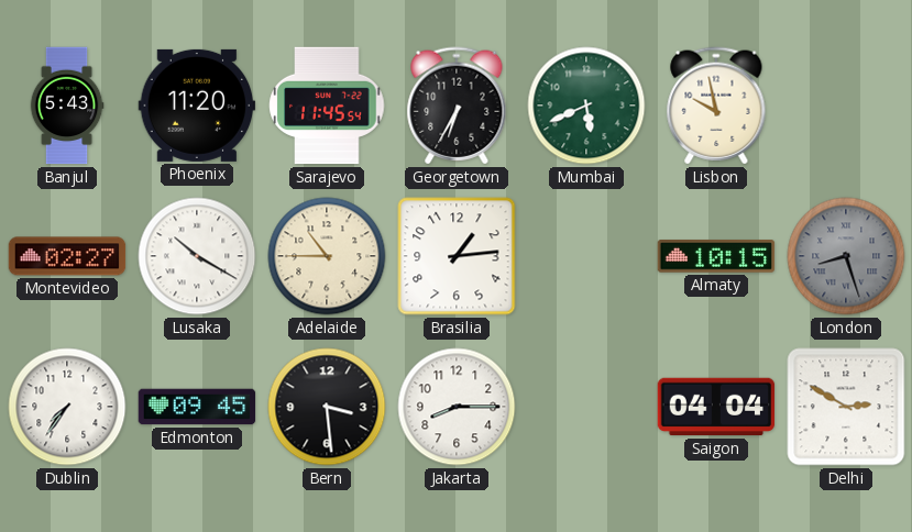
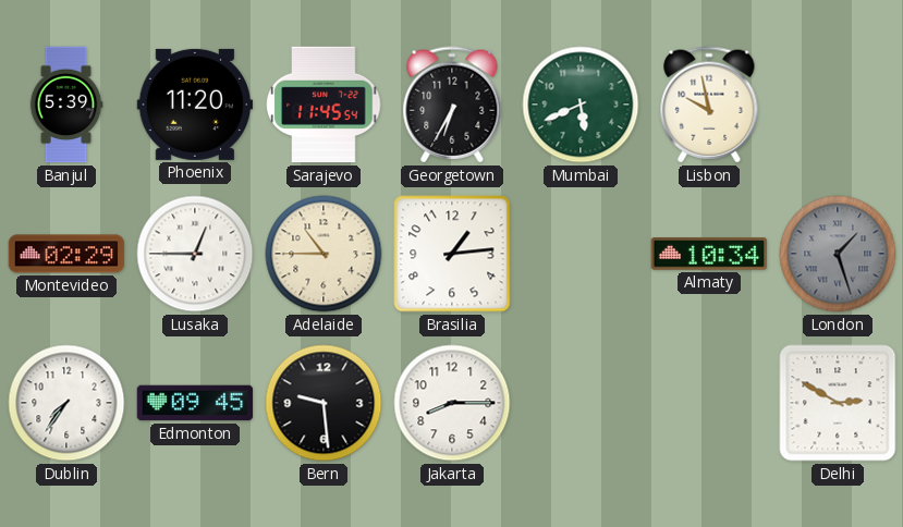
Banjul: 5:43 -> 5:39
Montevideo: 02:27 -> 02:29
Lusaka: 10:20 -> 12:45
Almaty: 10:15 -> 10:34
London: 8:27 -> 1:27
Bern: 3:29 -> 9:29
Saigon: 04:04 -> none
